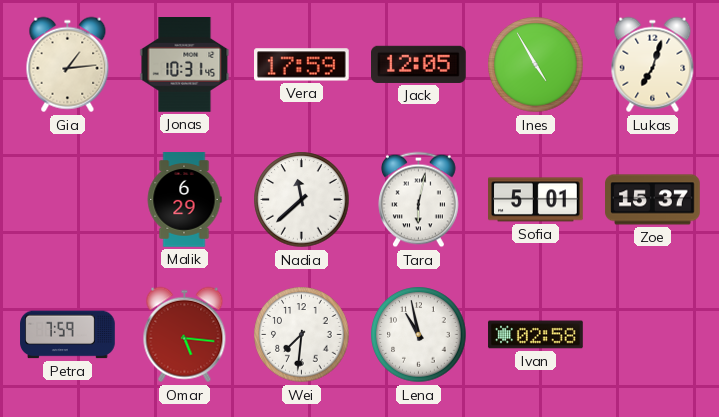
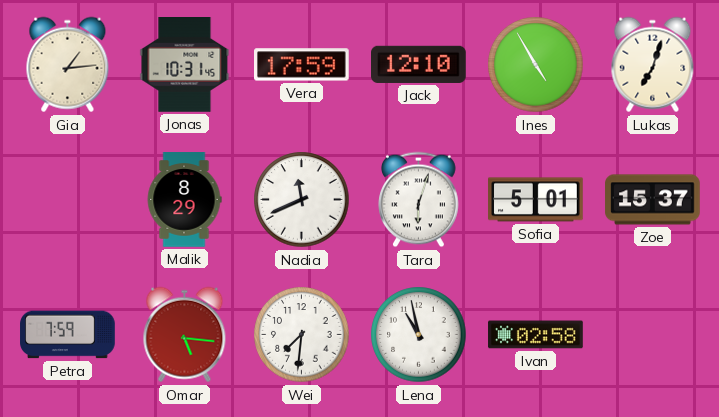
Jack: 12:05 -> 12:10
Malik: 6:29 -> 8:29
Nadia: 11:38 -> 11:41
Tara: 6:02 -> 6:03
